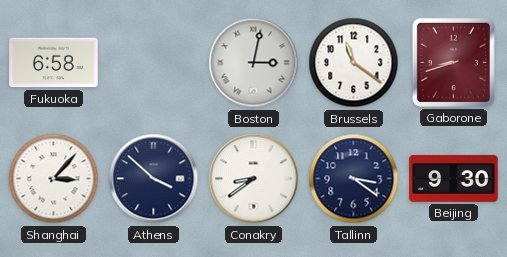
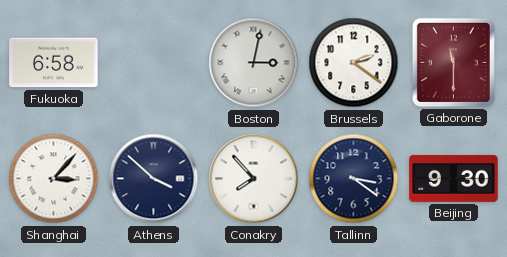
Brussels: 11:21 -> 2:21
Gaborone: 8:42 -> 11:30
Conakry: 8:39 -> 7:53
